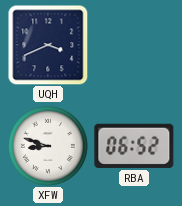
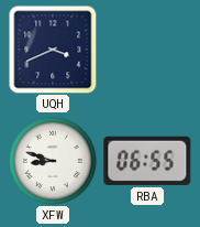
RBA: 06:52 -> 06:55
